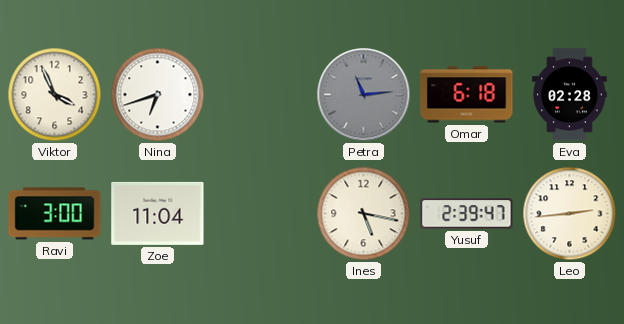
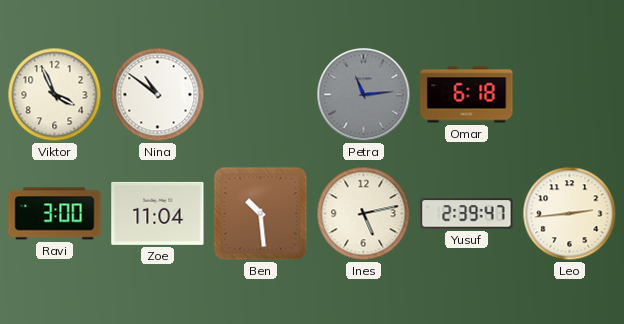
Nina: 6:42 -> 10:51
Eva: 02:28 -> none
Ben: none -> 10:29
Ines: 5:17 -> 5:13
